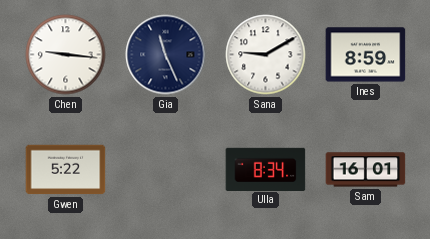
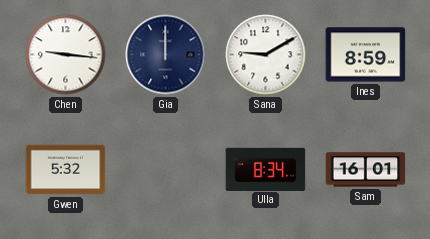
Gia: 11:26 -> 12:00
Gwen: 5:22 -> 5:32
